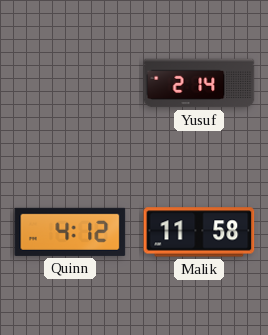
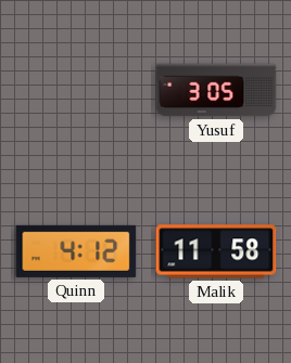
Yusuf: 2:14 -> 3:05
